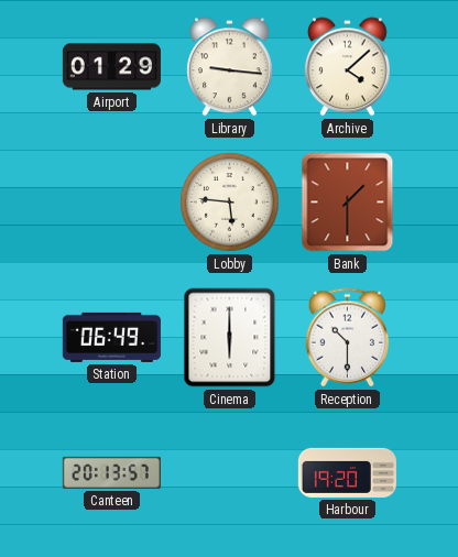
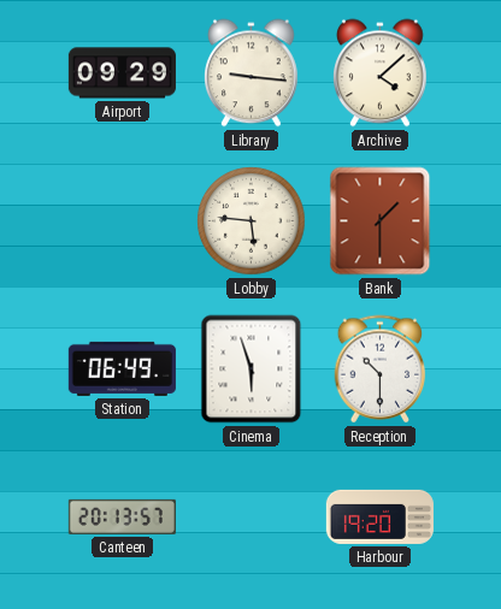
Airport: 01:29 -> 09:29
Cinema: 6:00 -> 5:57
